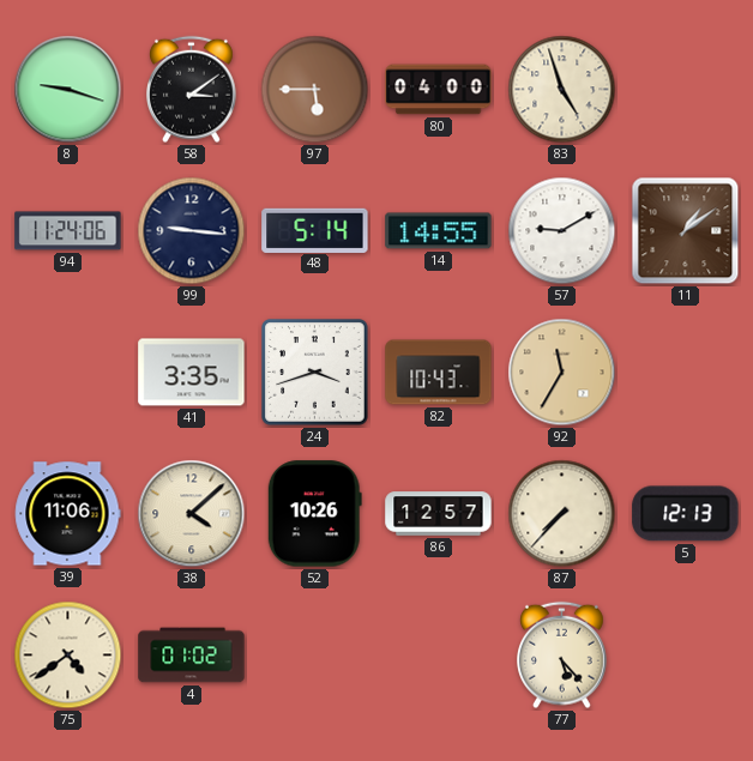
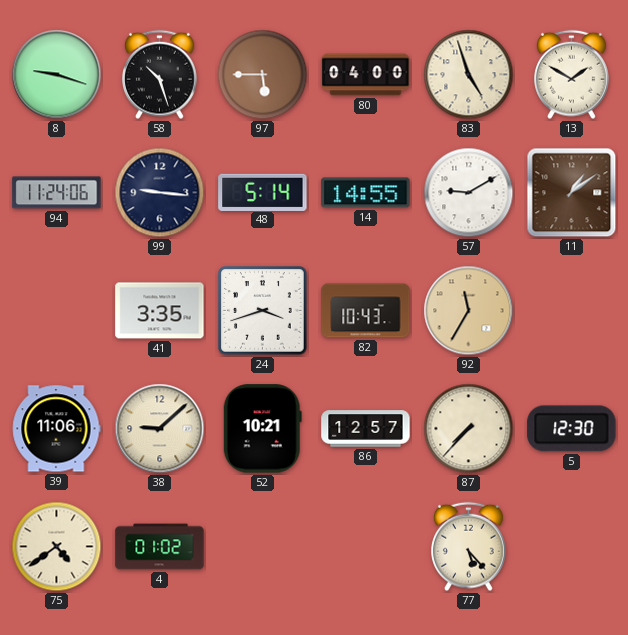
58: 3:09 -> 10:27
13: none -> 1:50
38: 4:08 -> 9:08
52: 10:26 -> 10:21
5: 12:13 -> 12:30
